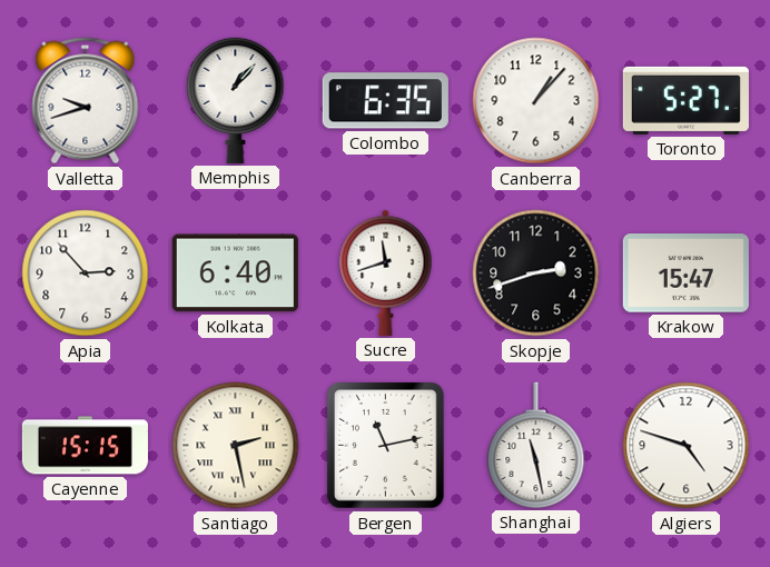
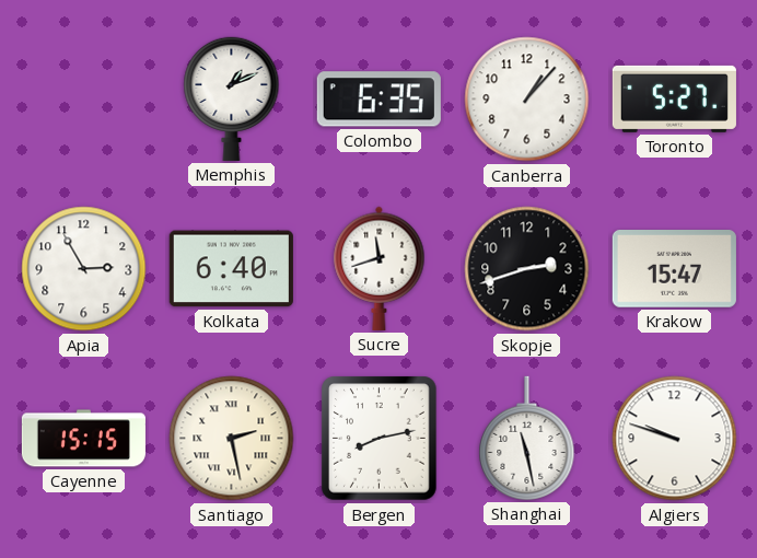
Valletta: 9:42 -> none
Memphis: 1:07 -> 1:11
Apia: 2:53 -> 2:55
Bergen: 11:13 -> 8:13
Algiers: 4:48 -> 9:48
